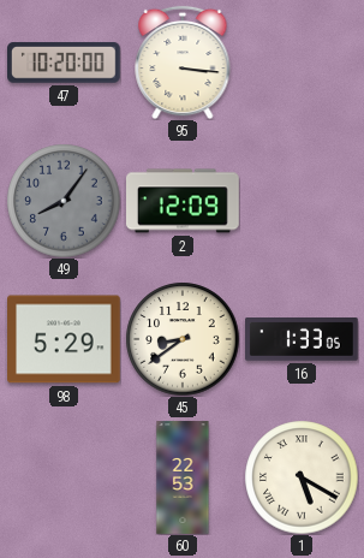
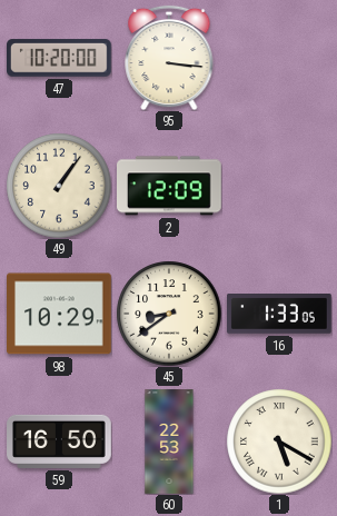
49: 8:06 -> 1:06
49 dial: grey -> cream
98: 5:29 -> 10:29
59: none -> 16:50
